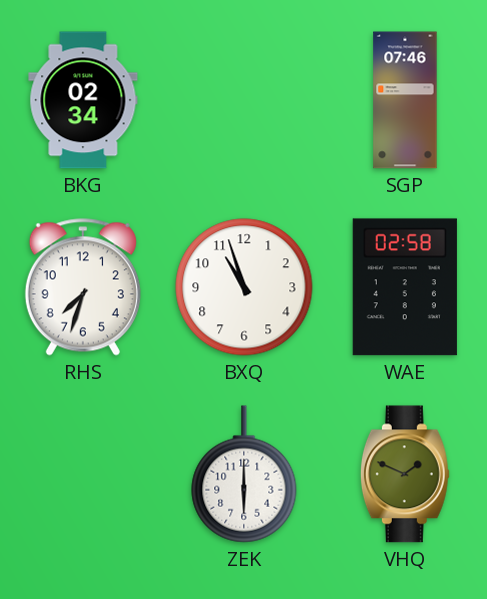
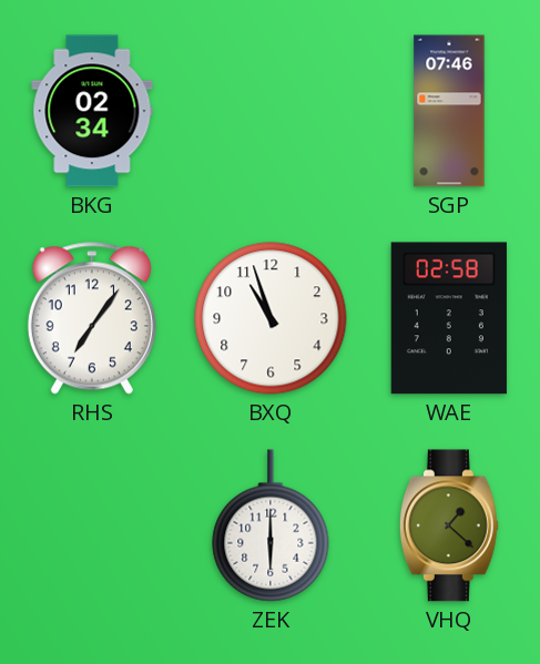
RHS: 7:33 -> 7:06
VHQ: 1:49 -> 1:22
